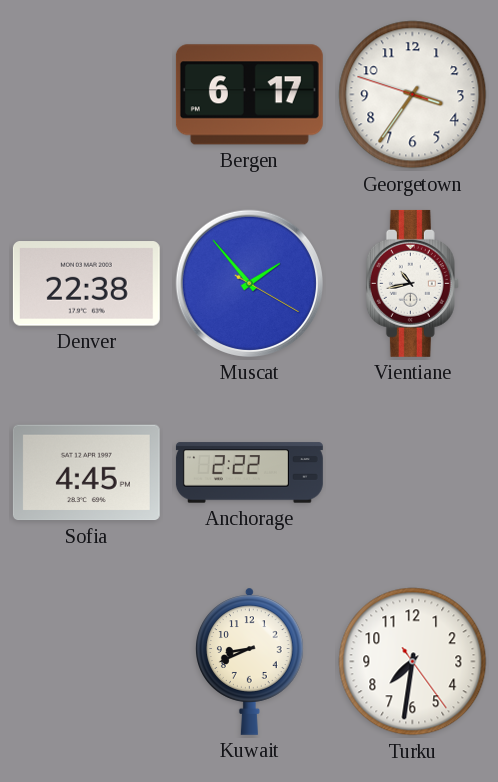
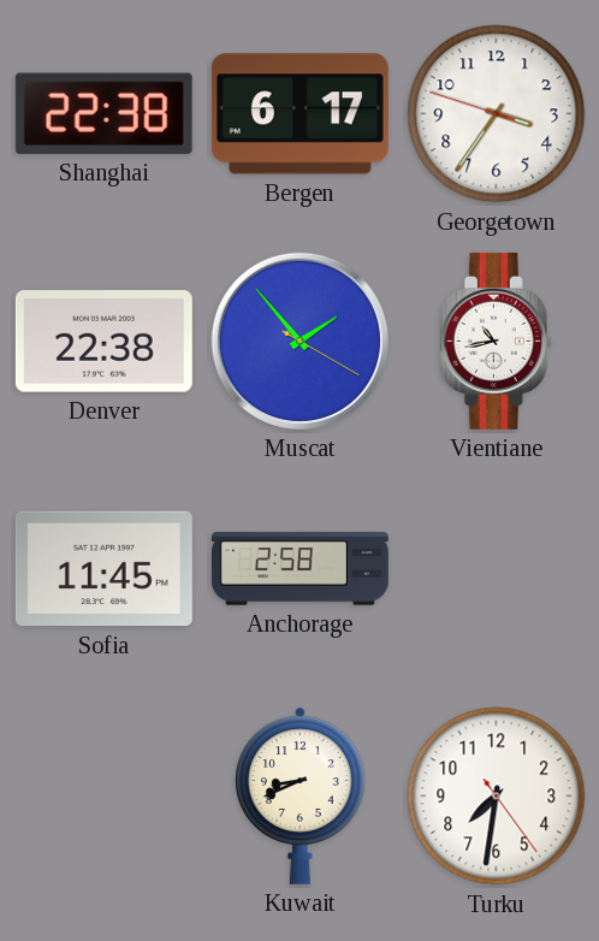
Shanghai: none -> 22:38
Sofia: 4:45 -> 11:45
Anchorage: 2:22 -> 2:58
